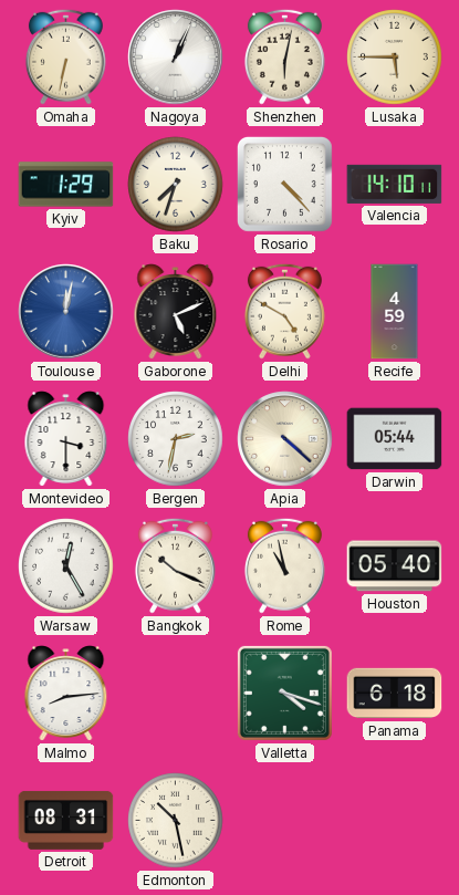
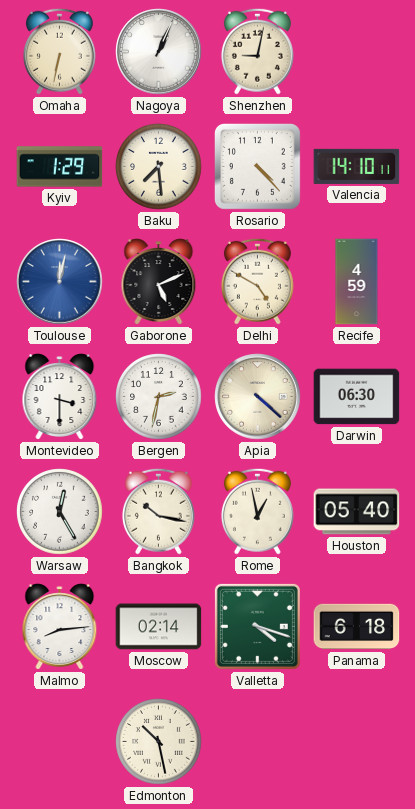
Shenzhen: 6:02 -> 9:02
Lusaka: 5:45 -> none
Baku: 7:33 -> 7:29
Darwin: 05:44 -> 06:30
Bangkok: 10:19 -> 10:17
Rome: 10:58 -> 12:58
Moscow: none -> 02:14
Detroit: 08:31 -> none
